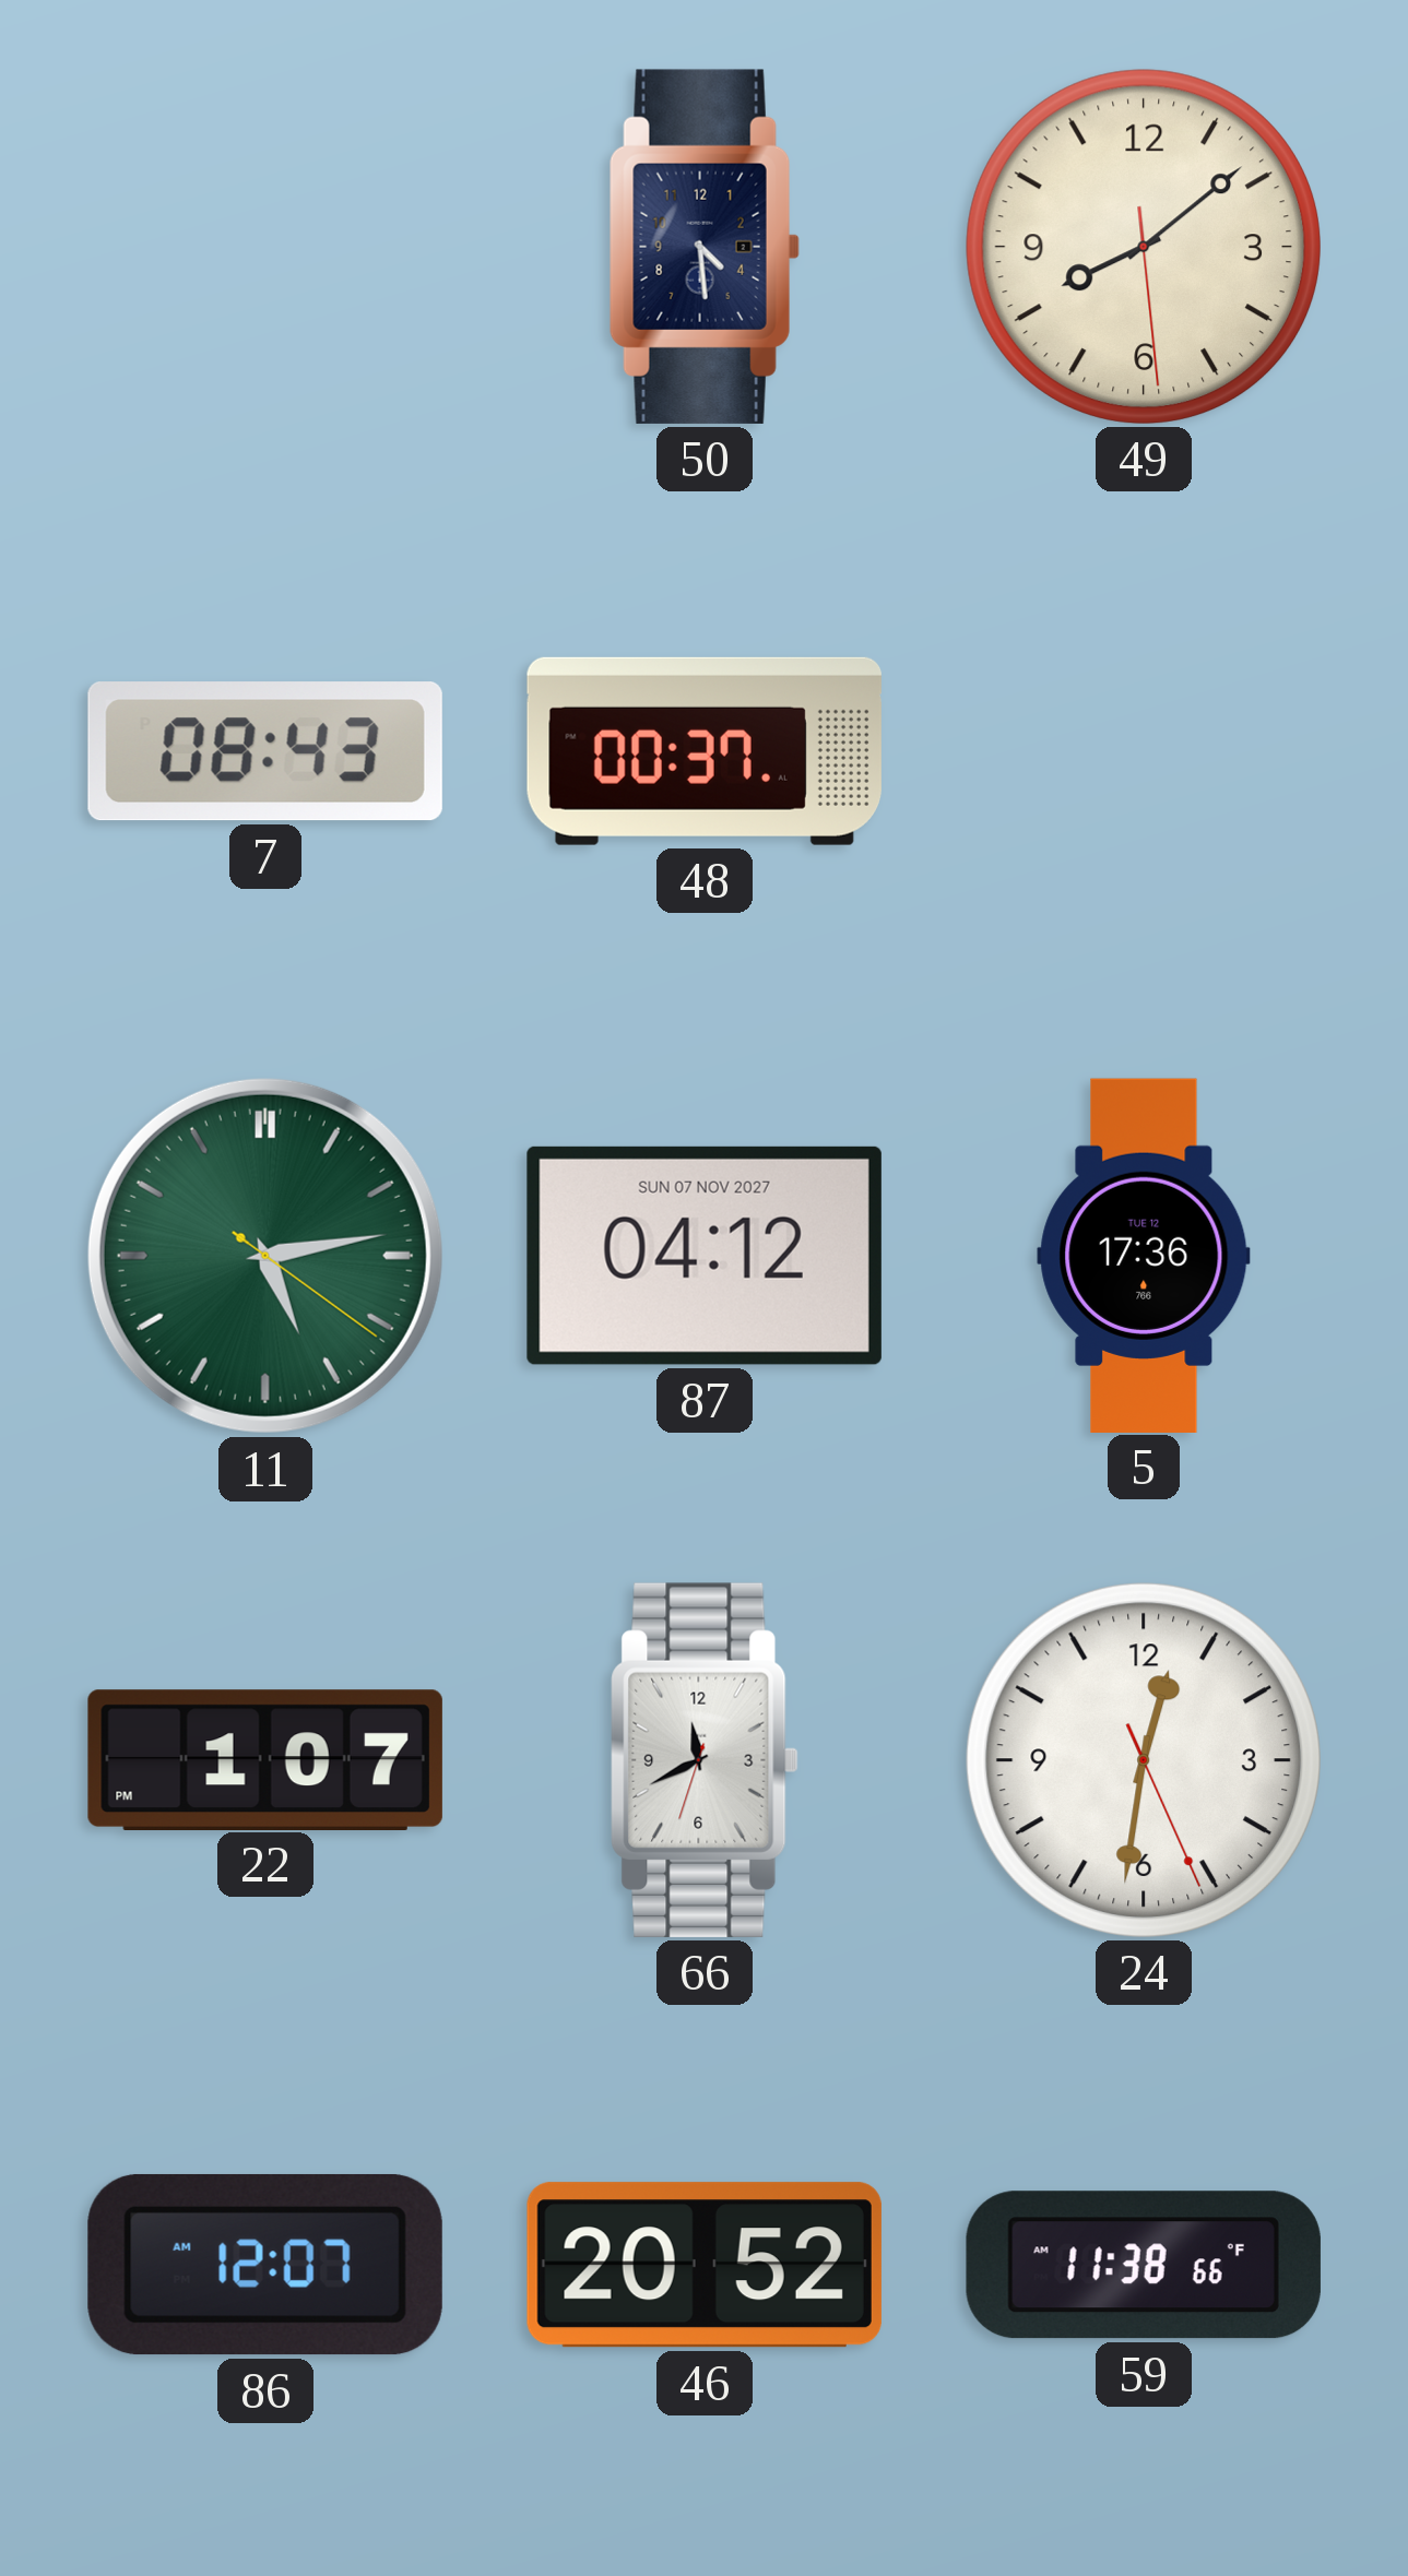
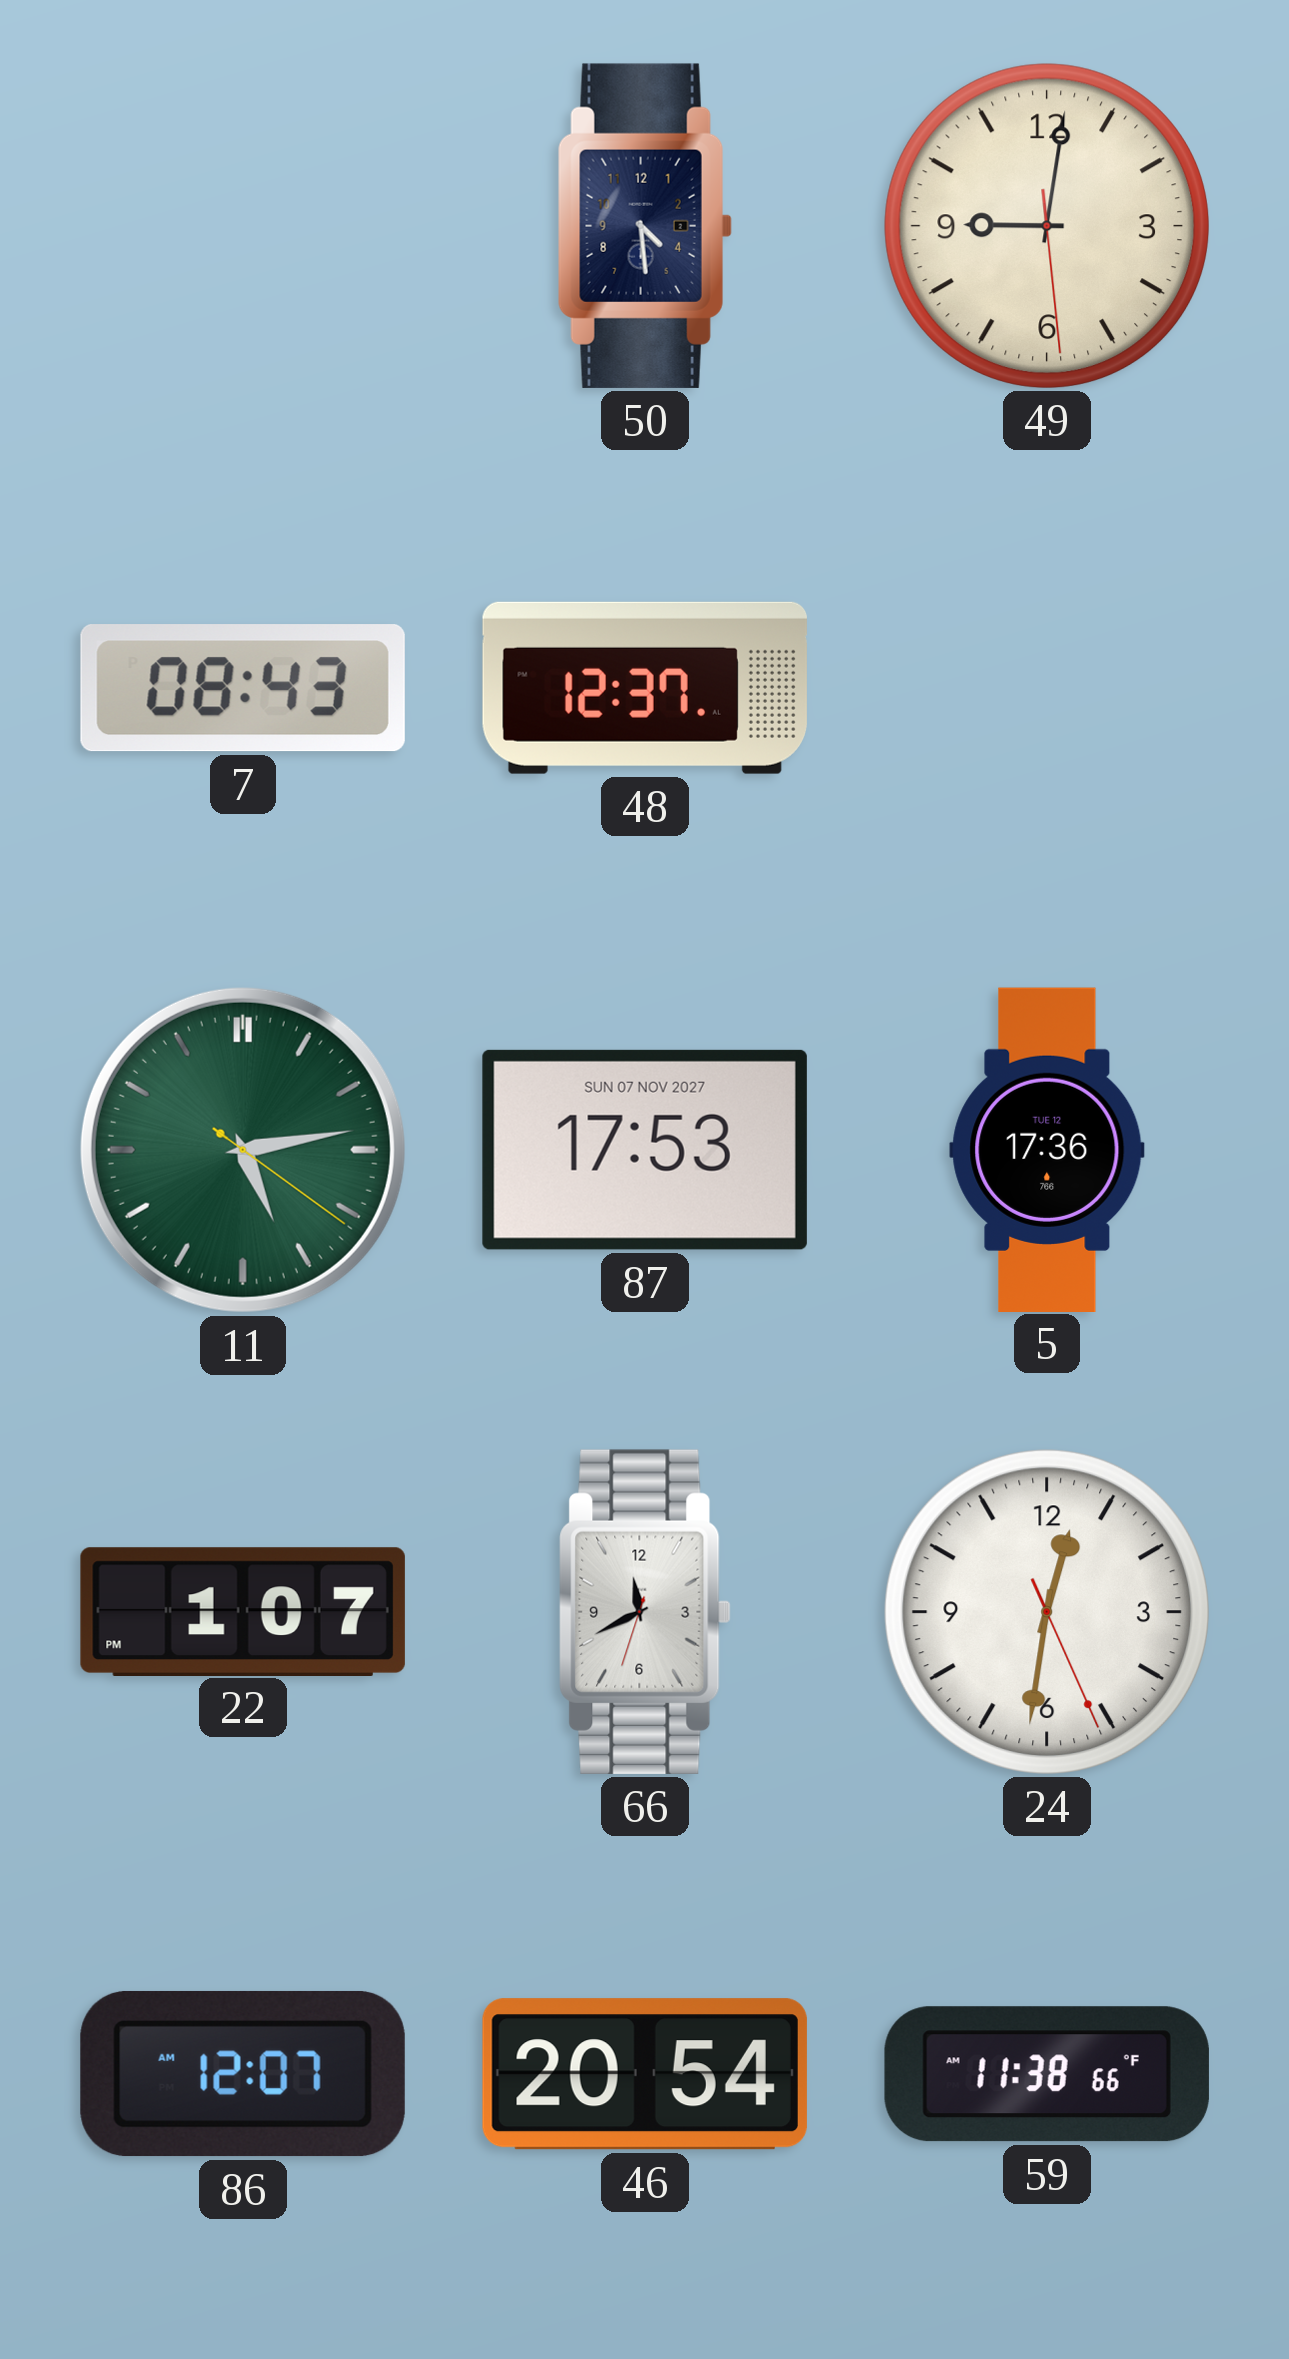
49: 8:08 -> 9:01
48: 00:37 -> 12:37
87: 04:12 -> 17:53
46: 20:52 -> 20:54
